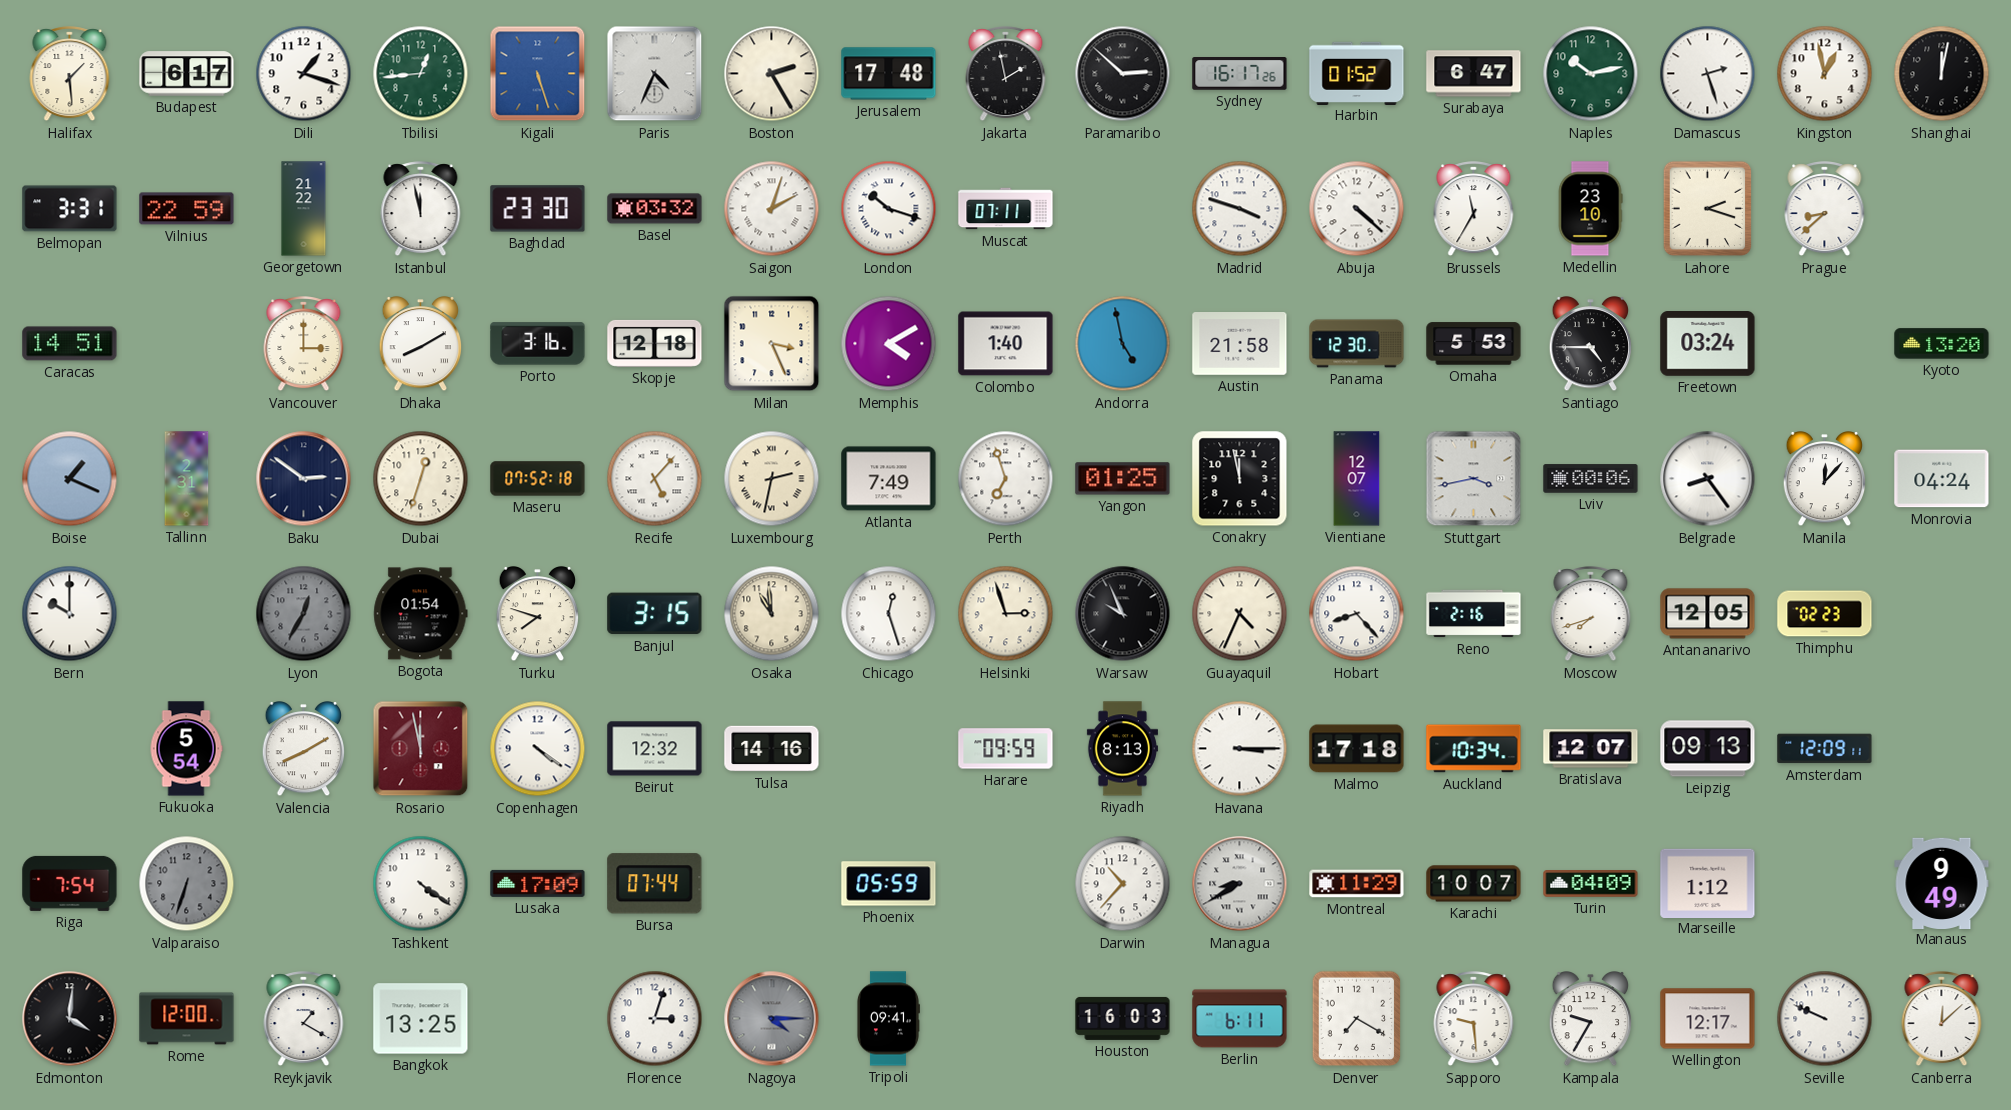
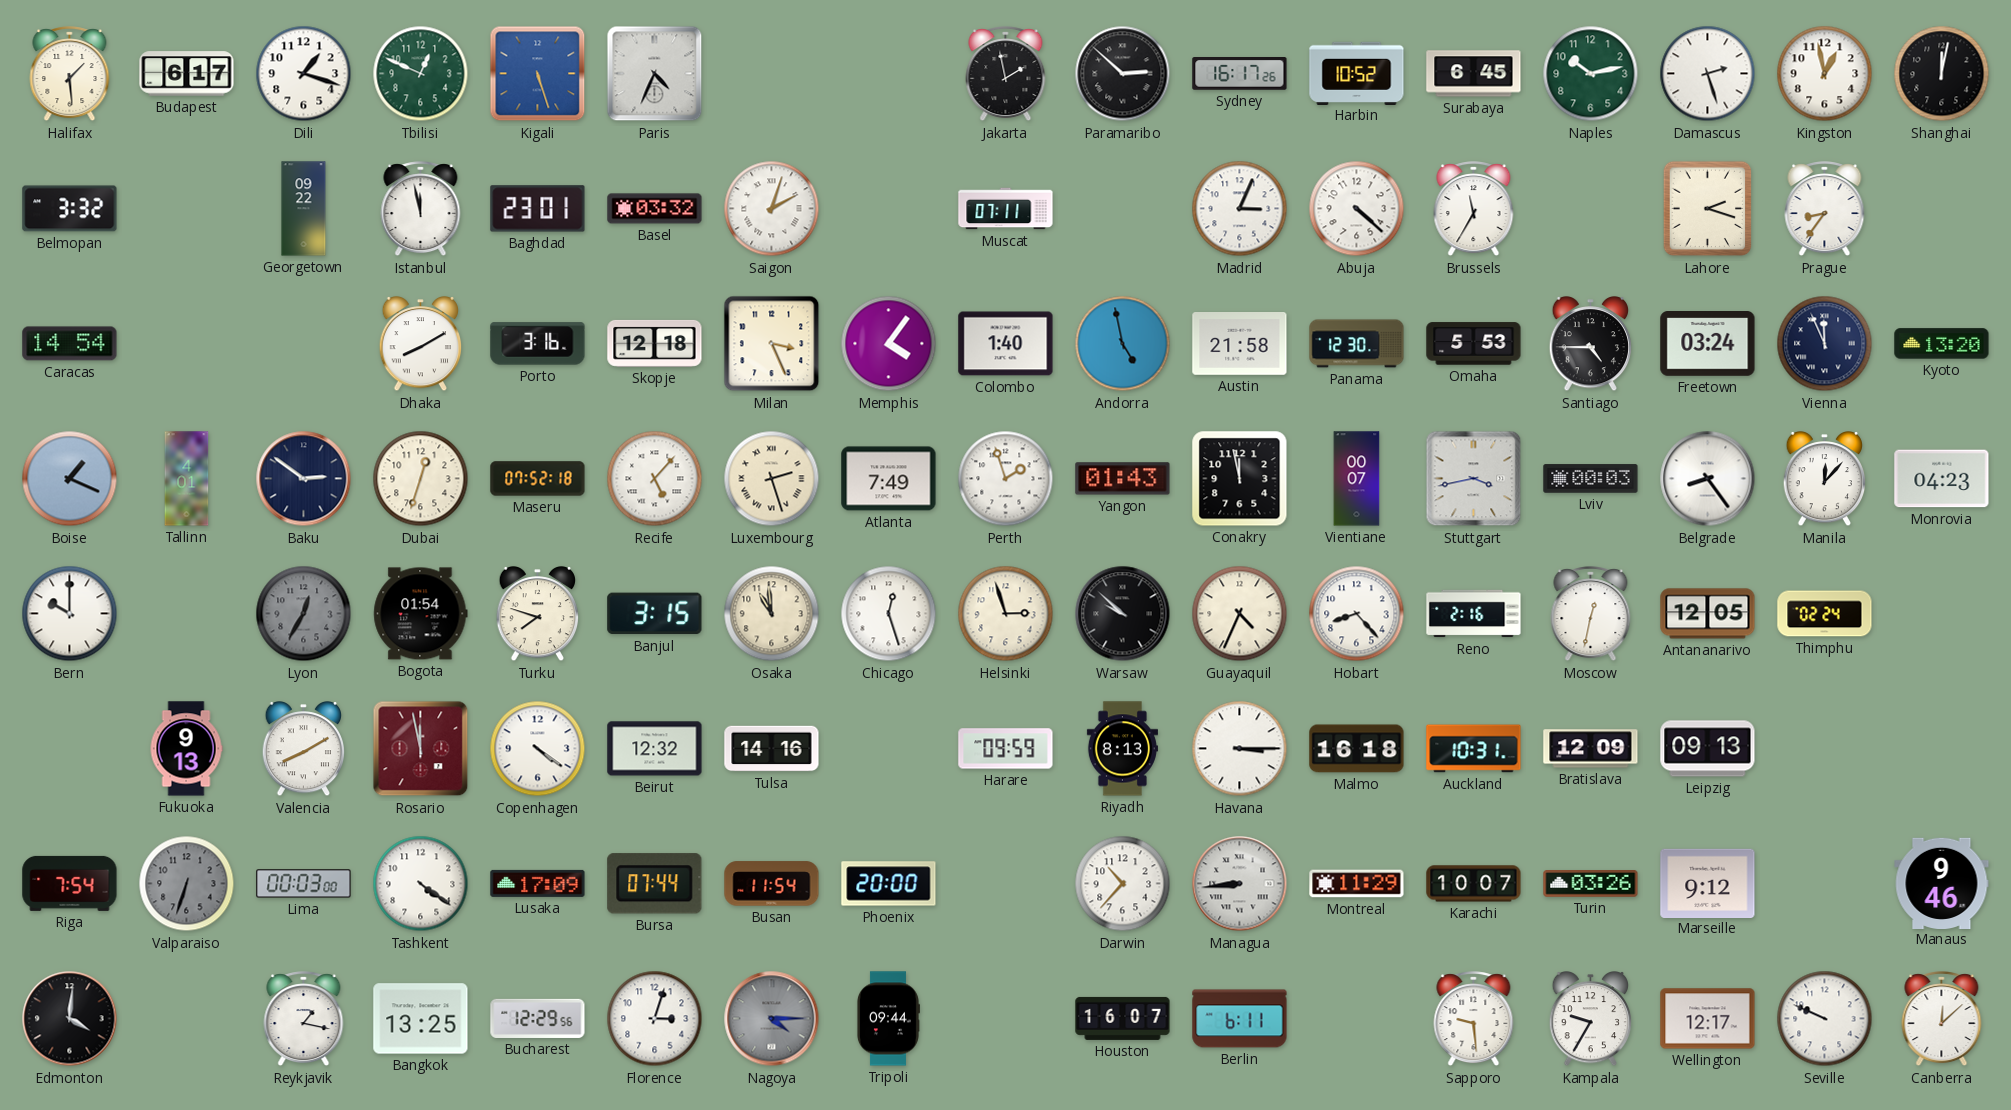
Tbilisi: 12:44 -> 12:49
Boston: 2:25 -> none
Jerusalem: 17:48 -> none
Harbin: 01:52 -> 10:52
Surabaya: 6:47 -> 6:45
Belmopan: 3:31 -> 3:32
Vilnius: 22:59 -> none
Georgetown: 21:22 -> 09:22
Baghdad: 23:30 -> 23:01
London: 10:18 -> none
Madrid: 3:48 -> 3:04
Medellin: 23:10 -> none
Prague: 8:38 -> 8:36
Caracas: 14:51 -> 14:54
Vancouver: 3:00 -> none
Memphis: 4:10 -> 4:06
Vienna: none -> 11:56
Tallinn: 2:31 -> 4:01
Luxembourg: 2:32 -> 2:27
Perth: 6:57 -> 1:57
Yangon: 01:25 -> 01:43
Vientiane: 12:07 -> 00:07
Lviv: 00:06 -> 00:03
Monrovia: 04:24 -> 04:23
Warsaw: 9:56 -> 9:52
Moscow: 7:42 -> 12:32
Thimphu: 02:23 -> 02:24
Fukuoka: 5:54 -> 9:13
Malmo: 17:18 -> 16:18
Auckland: 10:34 -> 10:31
Bratislava: 12:07 -> 12:09
Amsterdam: 12:09 -> none
Lima: none -> 00:03
Busan: none -> 11:54
Phoenix: 05:59 -> 20:00
Managua: 8:40 -> 8:44
Turin: 04:09 -> 03:26
Marseille: 1:12 -> 9:12
Manaus: 9:49 -> 9:46
Rome: 12:00 -> none
Reykjavik: 1:20 -> 1:17
Bucharest: none -> 12:29
Tripoli: 09:41 -> 09:44
Houston: 16:03 -> 16:07
Denver: 7:20 -> none
